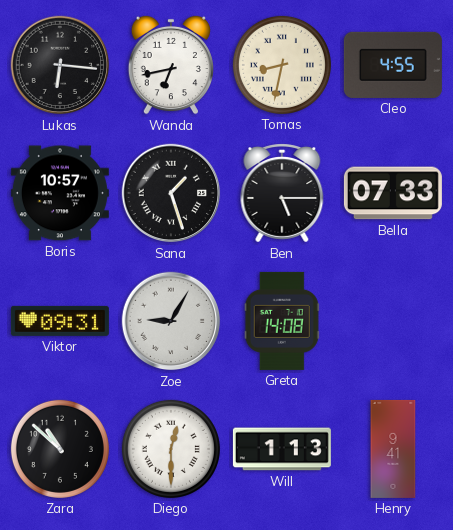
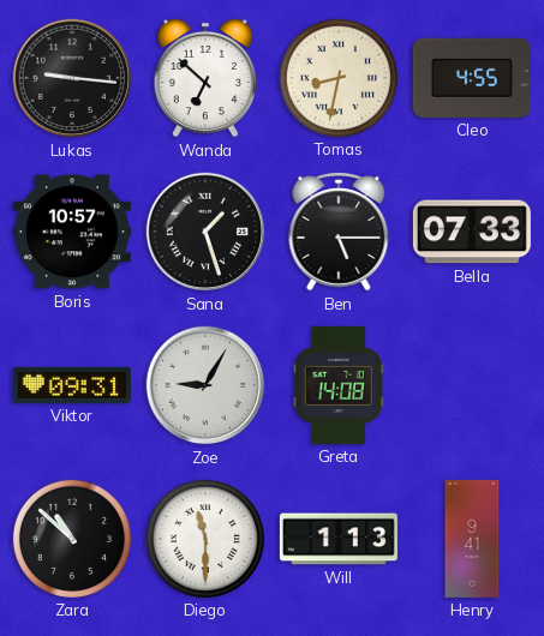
Lukas: 6:16 -> 9:16
Wanda: 6:43 -> 6:52
Diego: 12:30 -> 11:30
